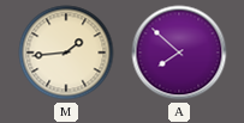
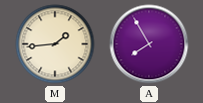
A: 7:52 -> 7:55
